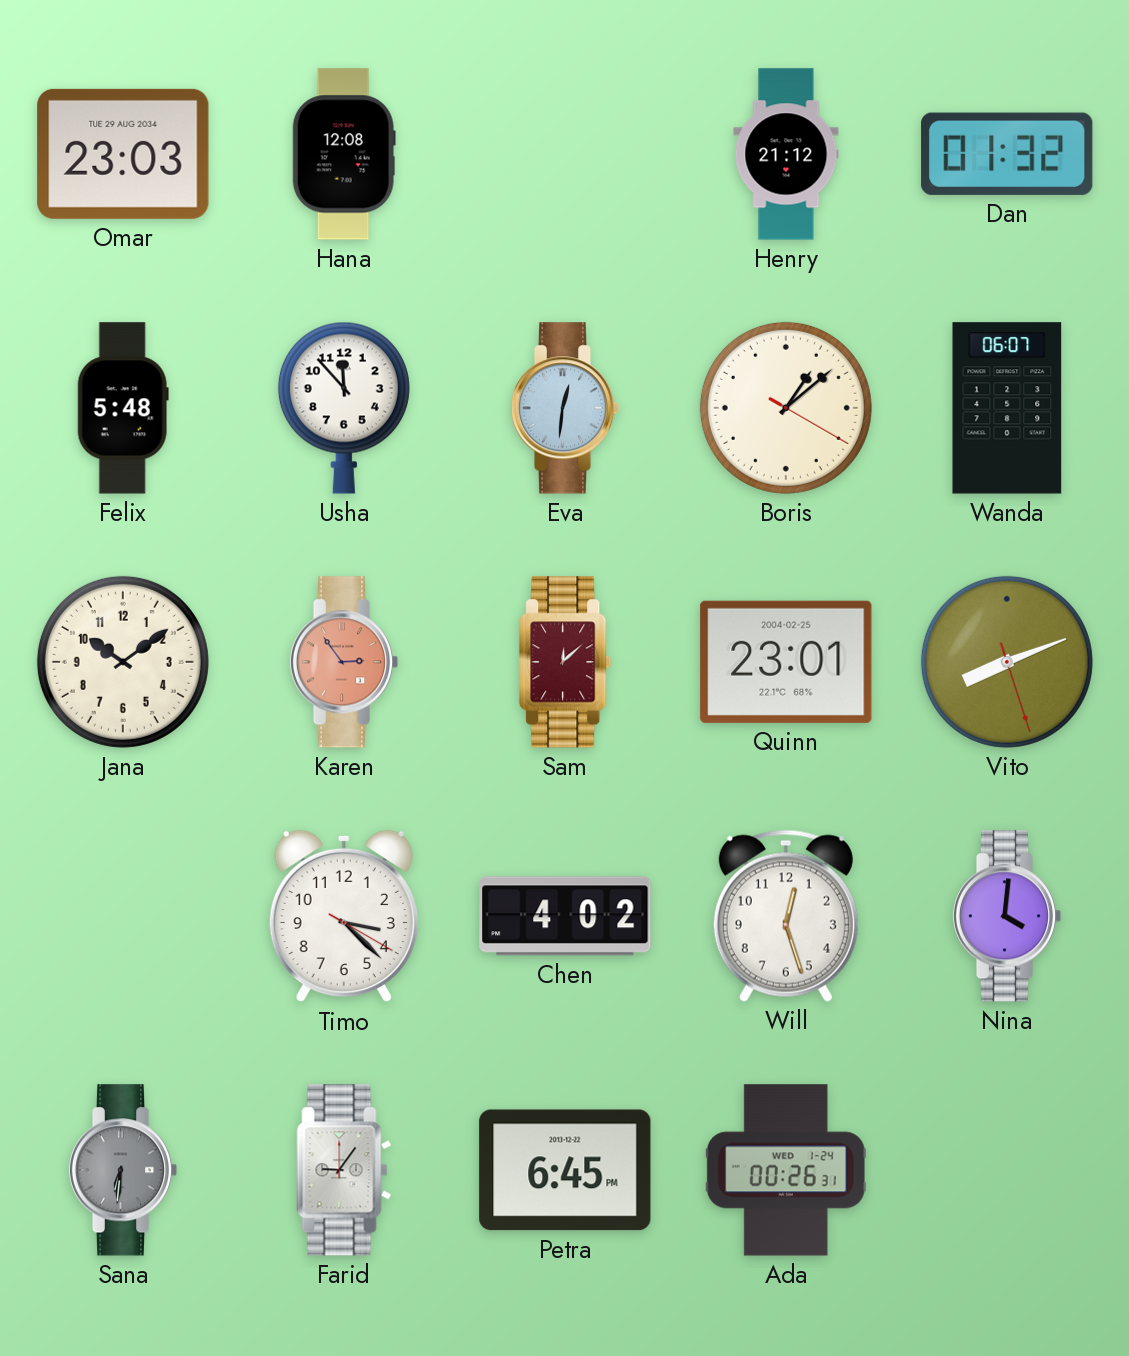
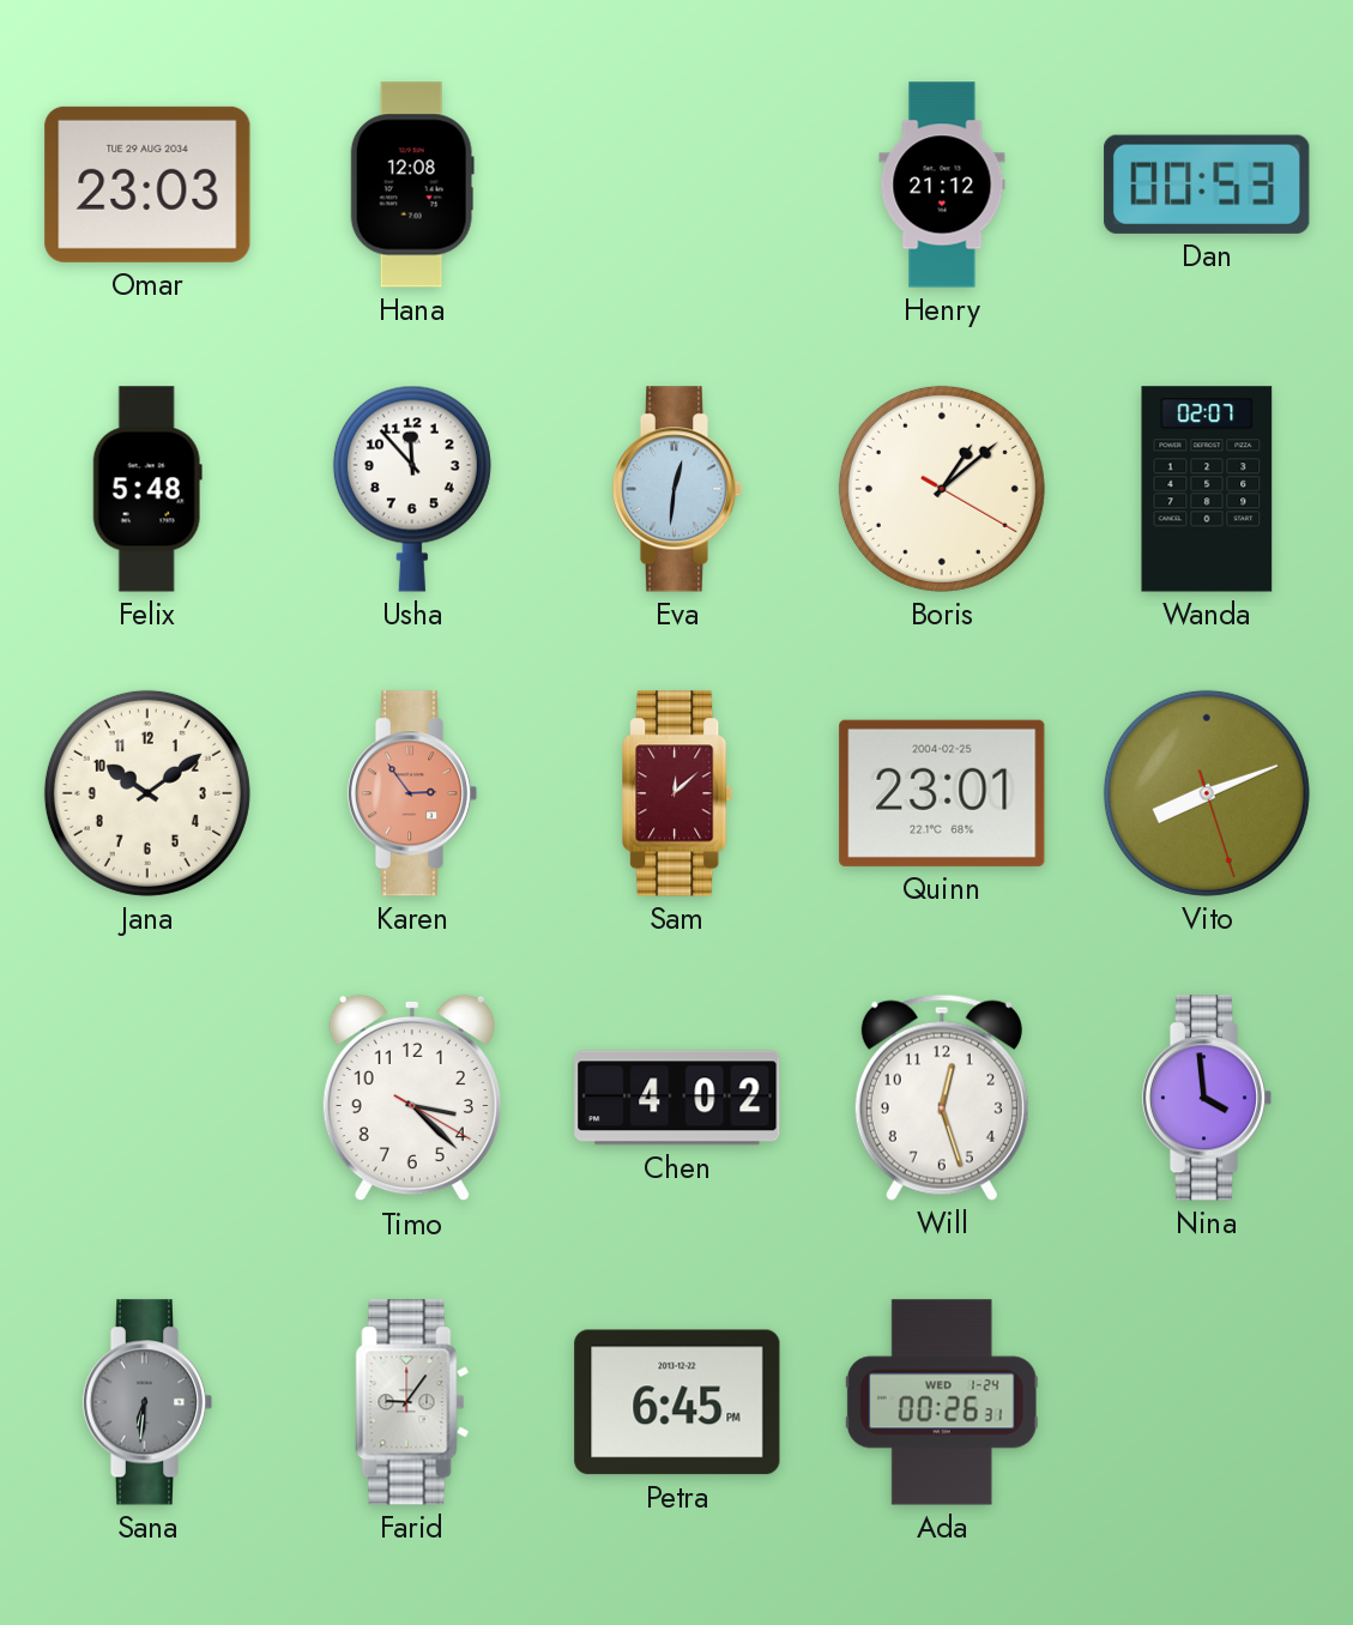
Dan: 01:32 -> 00:53
Wanda: 06:07 -> 02:07
Nina: 4:01 -> 3:59
